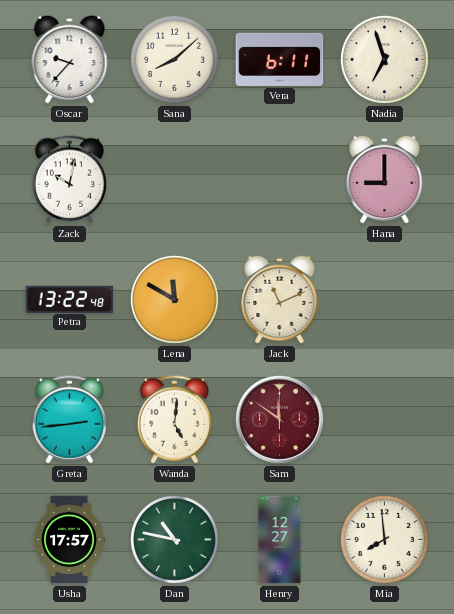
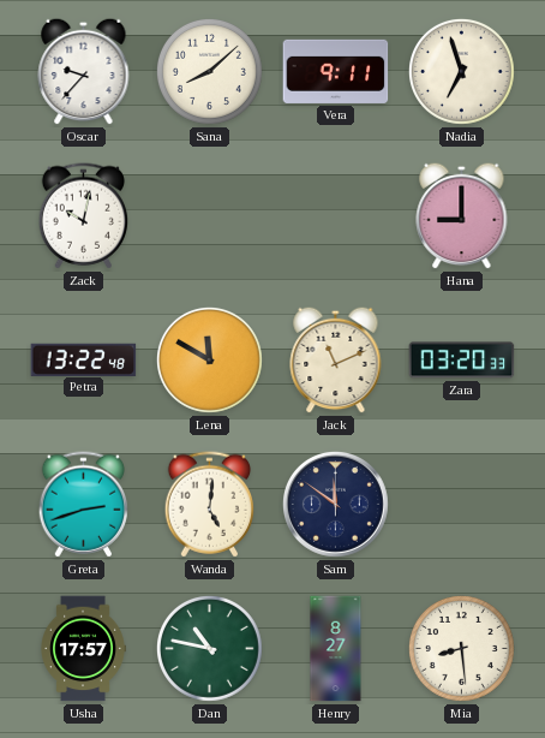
Vera: 6:11 -> 9:11
Zara: none -> 03:20
Greta: 2:44 -> 2:42
Sam dial: burgundy -> navy
Henry: 12:27 -> 8:27
Mia: 7:59 -> 8:29
